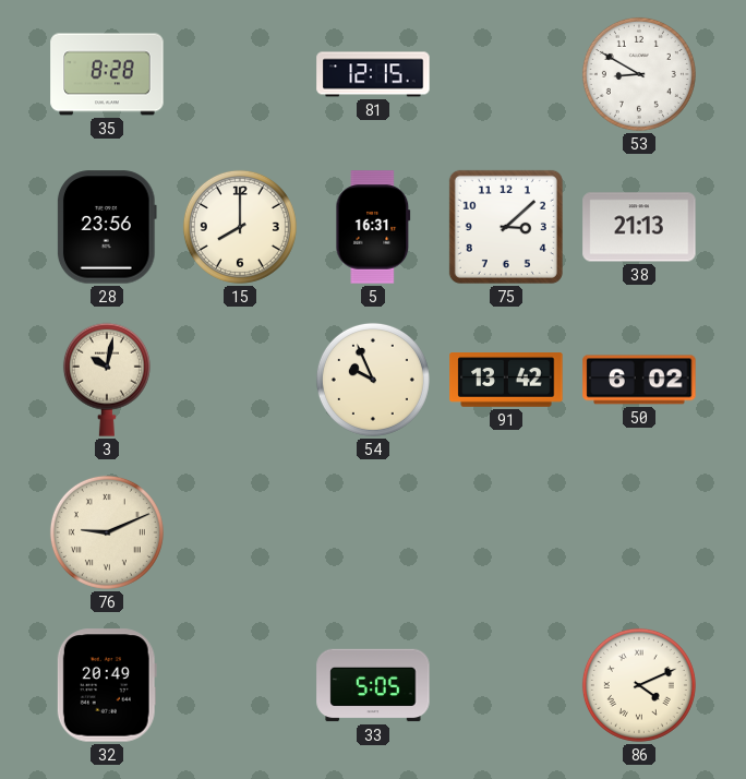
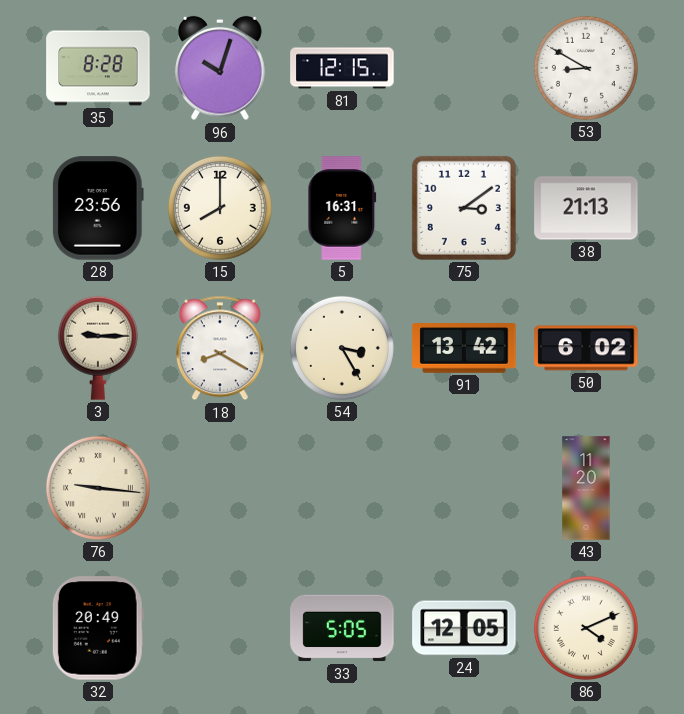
96: none -> 10:03
75: 3:08 -> 3:09
3: 10:02 -> 9:15
18: none -> 8:20
54: 9:56 -> 3:25
76: 9:11 -> 9:16
43: none -> 11:20
24: none -> 12:05
